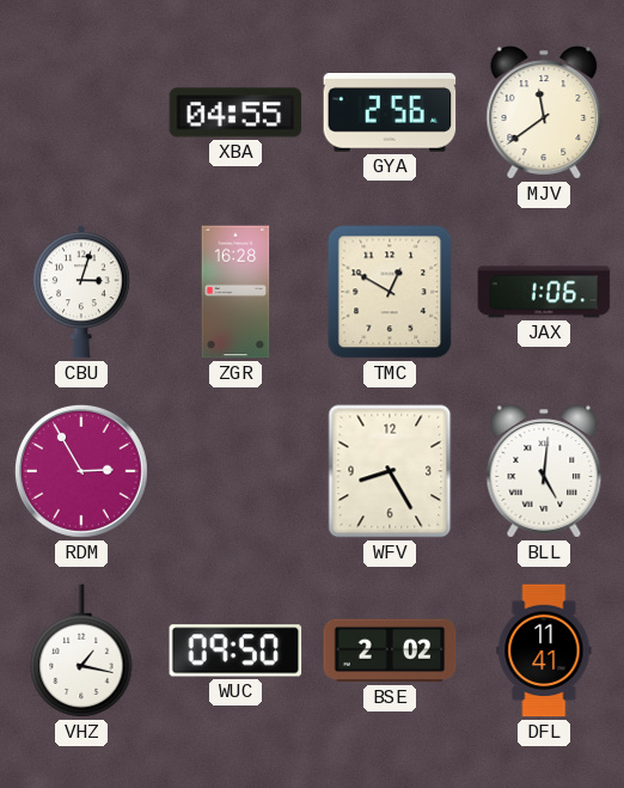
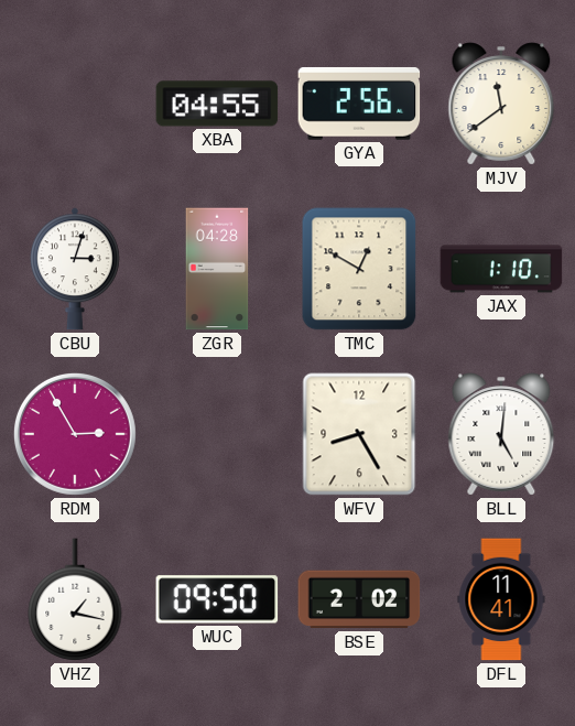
ZGR: 16:28 -> 04:28
JAX: 1:06 -> 1:10
